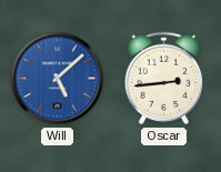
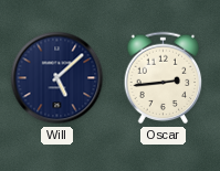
Will dial: blue -> navy
